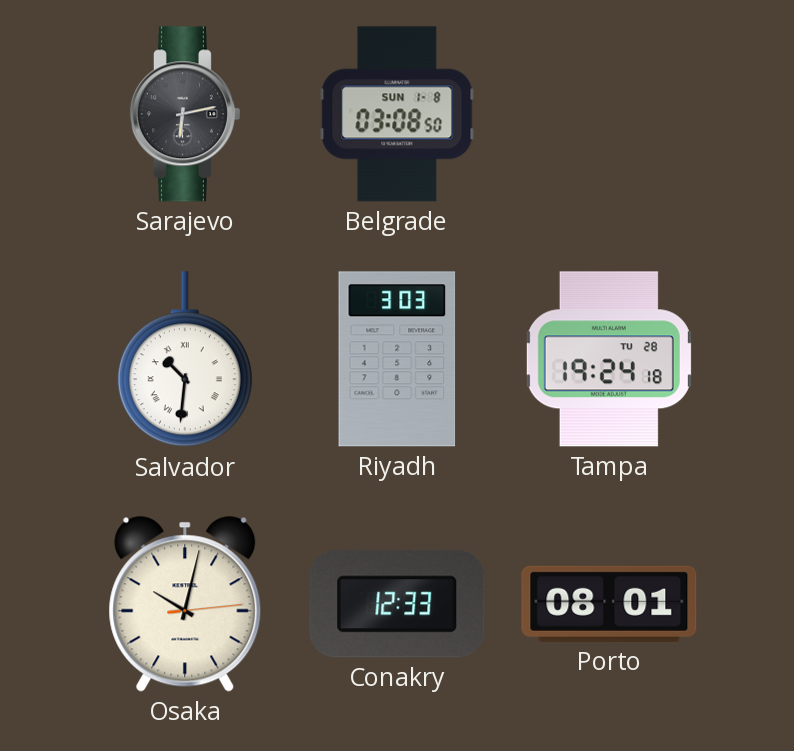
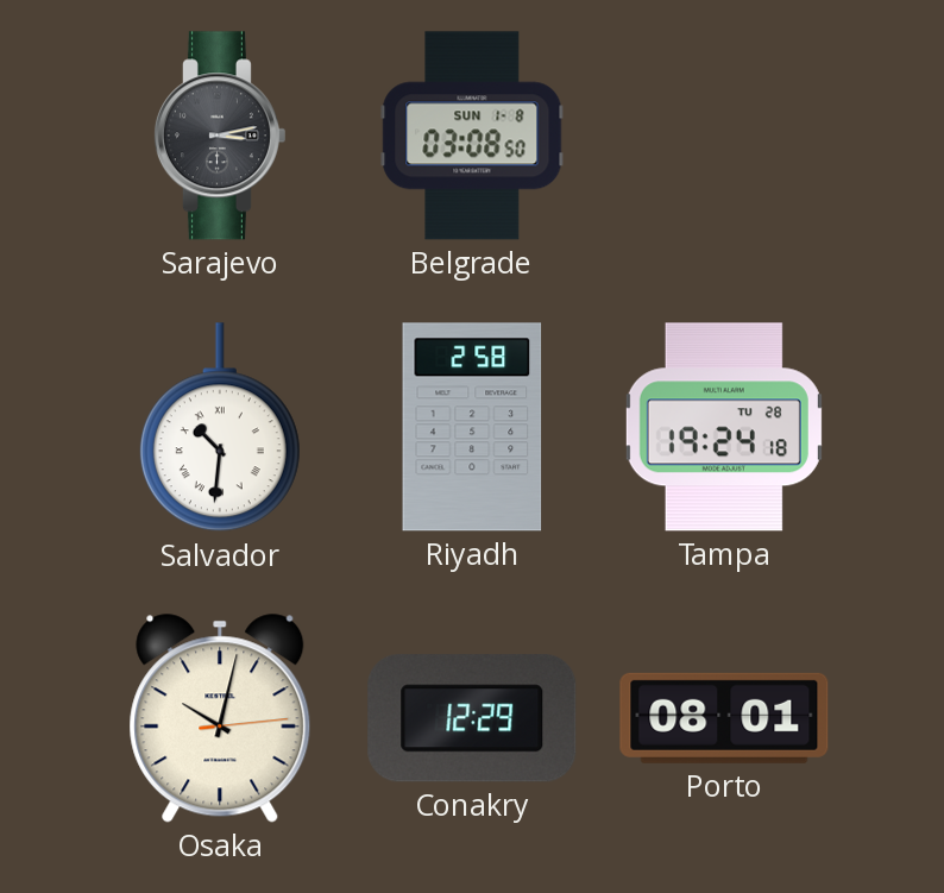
Sarajevo: 6:13 -> 3:13
Riyadh: 3:03 -> 2:58
Conakry: 12:33 -> 12:29
